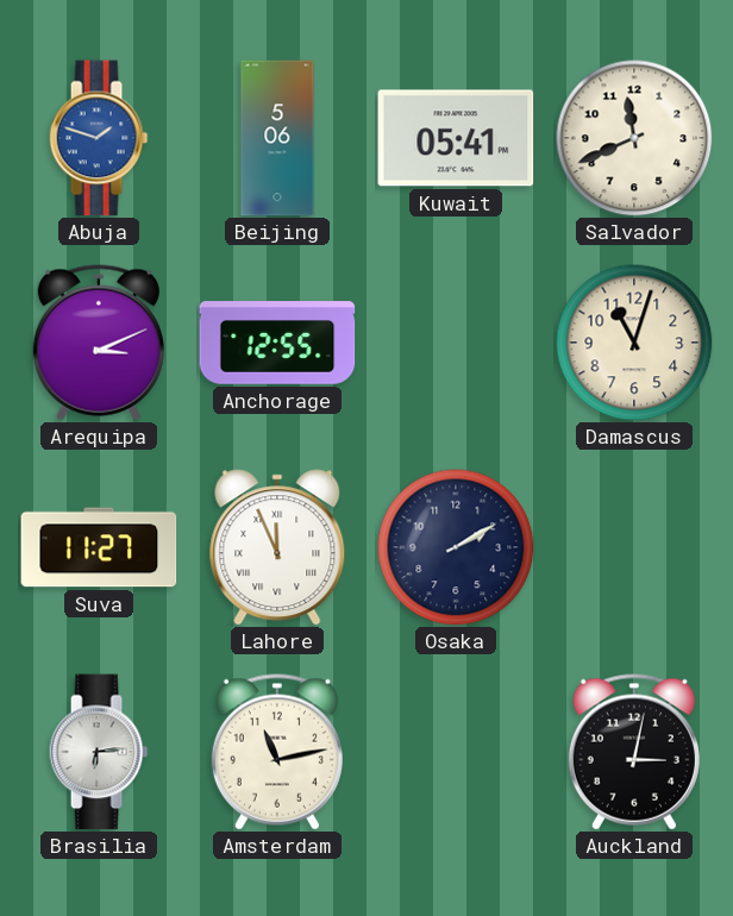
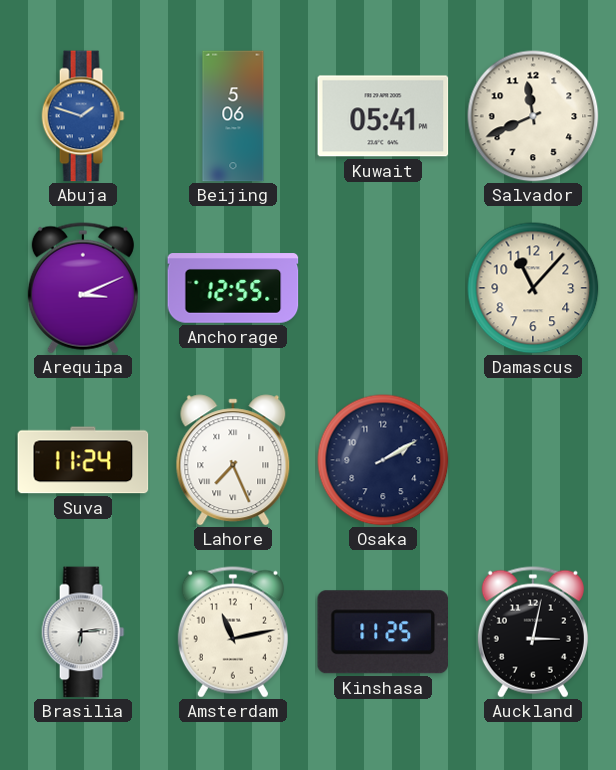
Damascus: 11:03 -> 11:07
Suva: 11:27 -> 11:24
Lahore: 11:56 -> 7:26
Kinshasa: none -> 11:25
